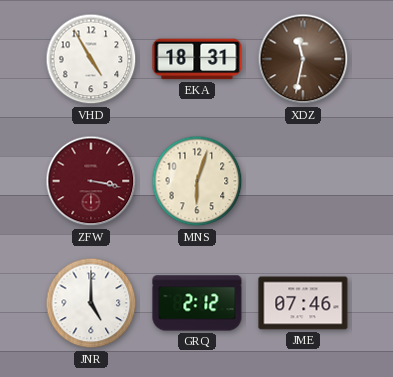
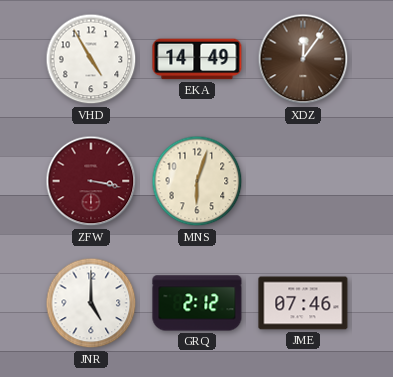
EKA: 18:31 -> 14:49
XDZ: 11:32 -> 12:06
